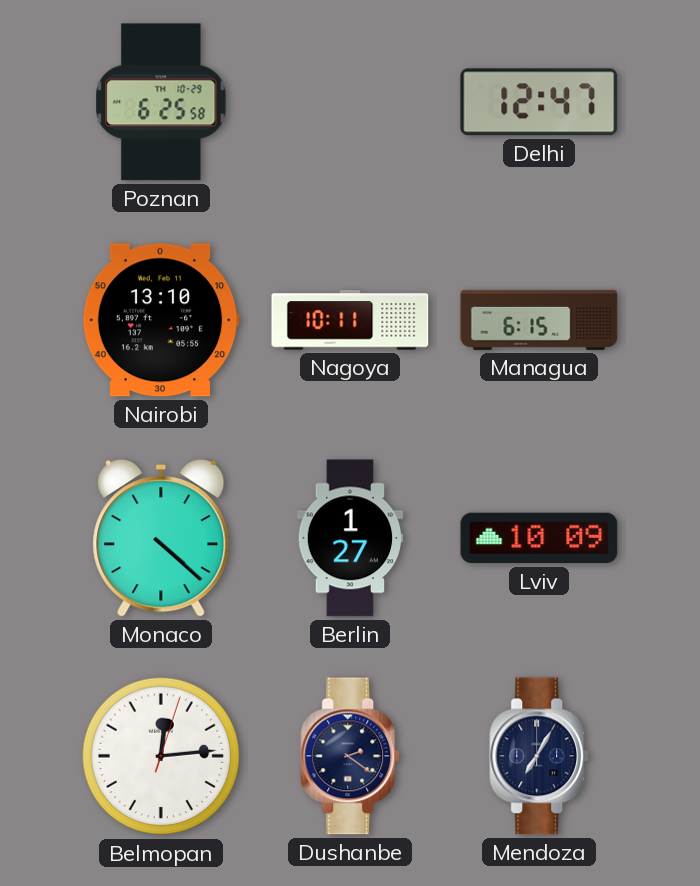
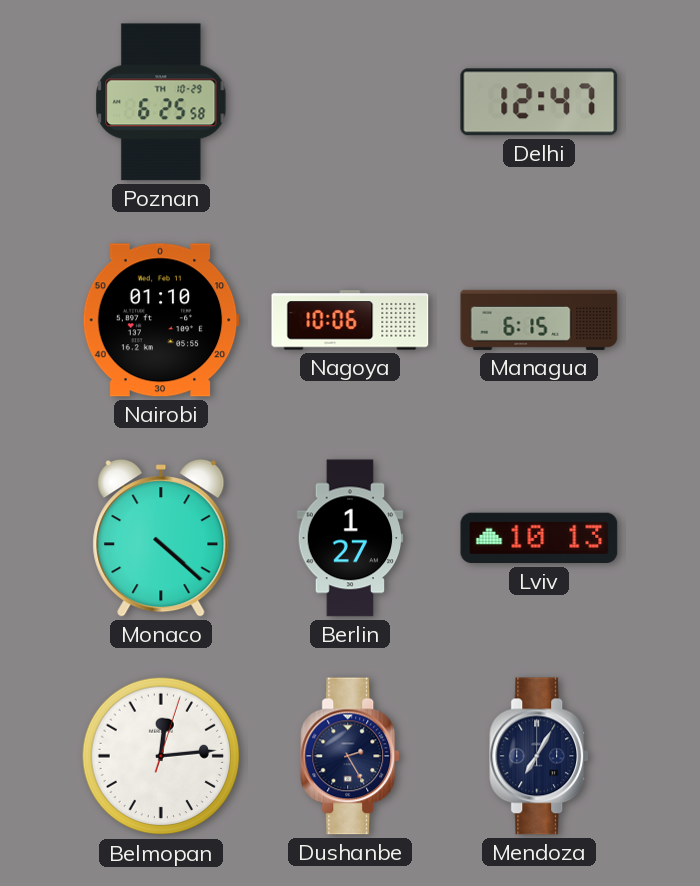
Nairobi: 13:10 -> 01:10
Nagoya: 10:11 -> 10:06
Lviv: 10:09 -> 10:13
Dushanbe: 2:21 -> 2:25
